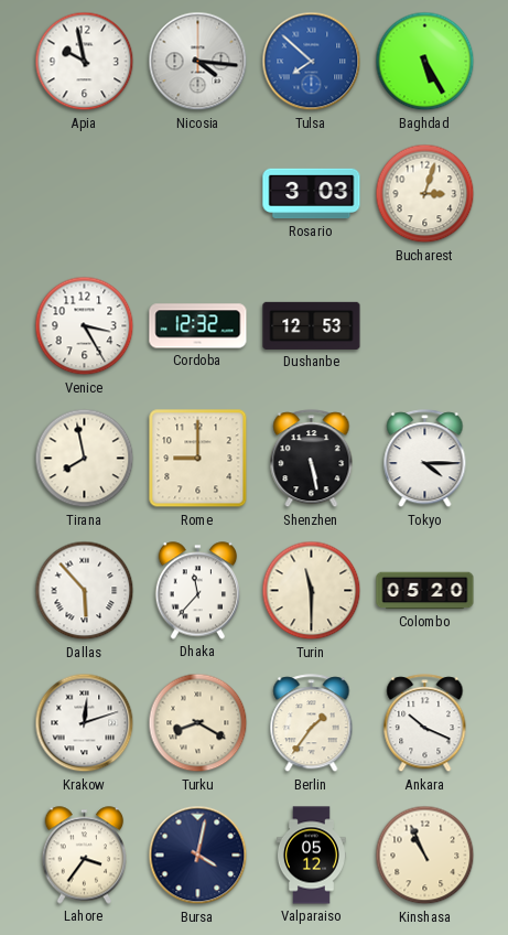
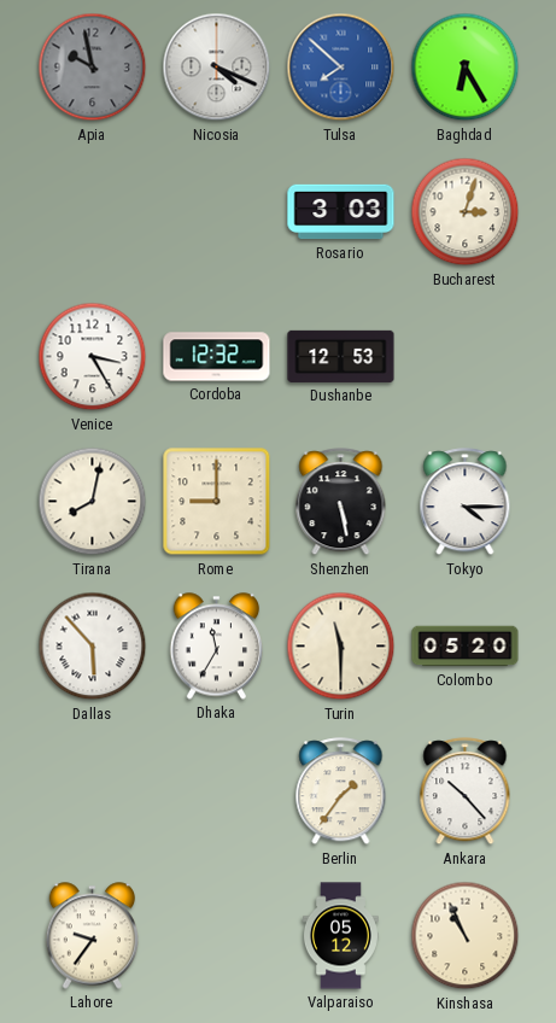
Apia dial: white -> grey
Nicosia: 4:16 -> 4:19
Baghdad: 5:25 -> 6:25
Tirana: 7:58 -> 8:02
Dhaka: 11:37 -> 11:35
Krakow: 12:12 -> none
Turku: 8:20 -> none
Ankara: 10:19 -> 10:23
Lahore: 3:36 -> 9:36
Bursa: 4:02 -> none
